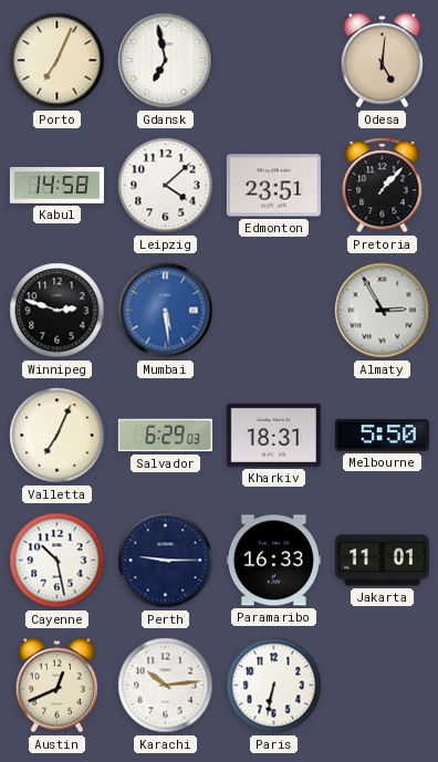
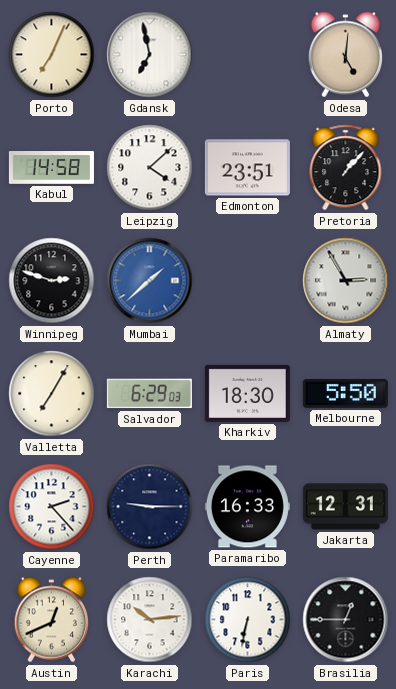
Mumbai: 5:29 -> 1:38
Valletta: 7:04 -> 7:05
Kharkiv: 18:31 -> 18:30
Cayenne: 10:28 -> 2:23
Jakarta: 11:01 -> 12:31
Brasilia: none -> 12:45
